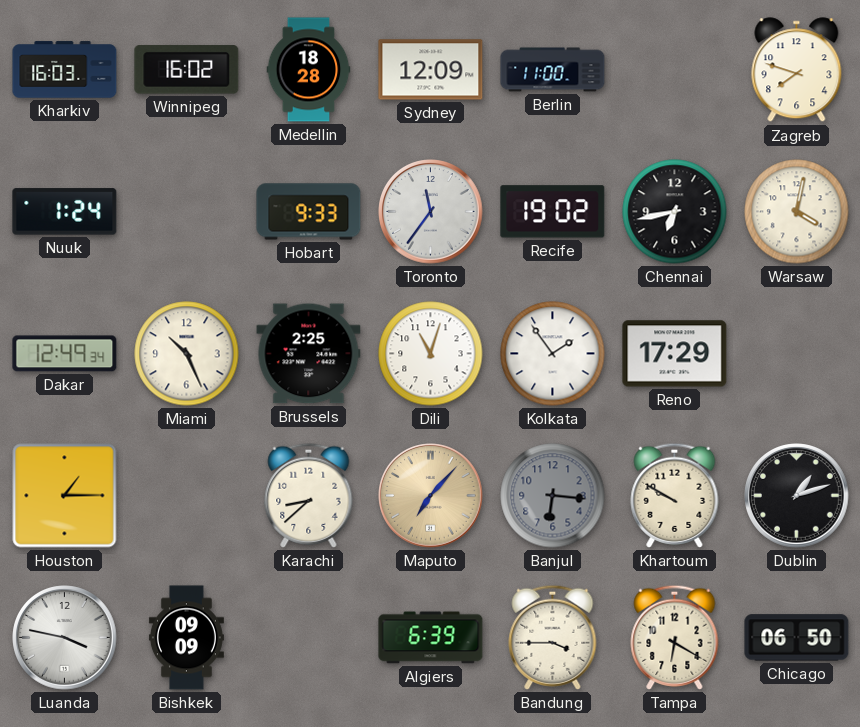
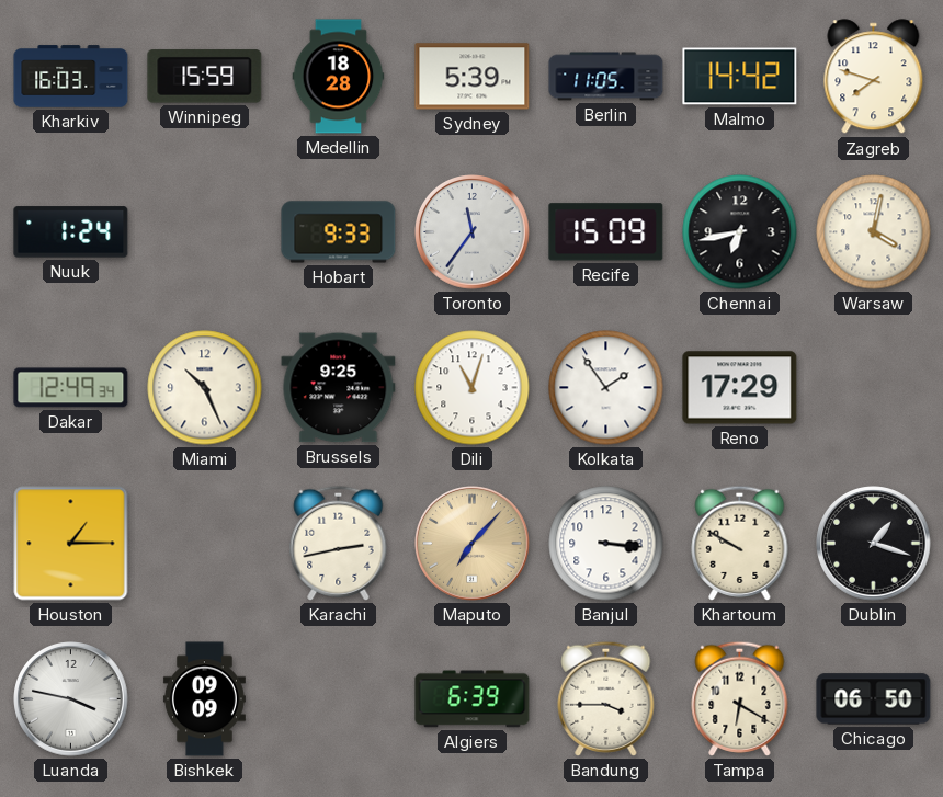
Winnipeg: 16:02 -> 15:59
Sydney: 12:09 -> 5:39
Berlin: 11:00 -> 11:05
Malmo: none -> 14:42
Recife: 19:02 -> 15:09
Brussels: 2:25 -> 9:25
Karachi: 8:38 -> 2:43
Banjul: 6:16 -> 3:16
Banjul dial: grey -> white
Dublin: 1:12 -> 1:18
